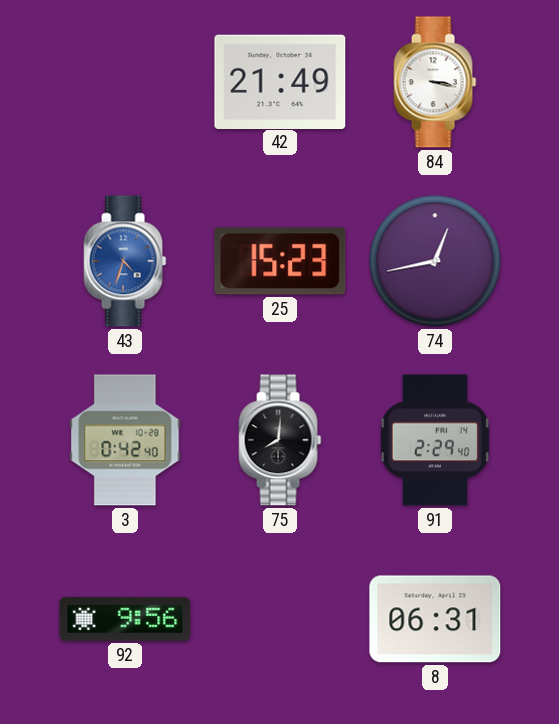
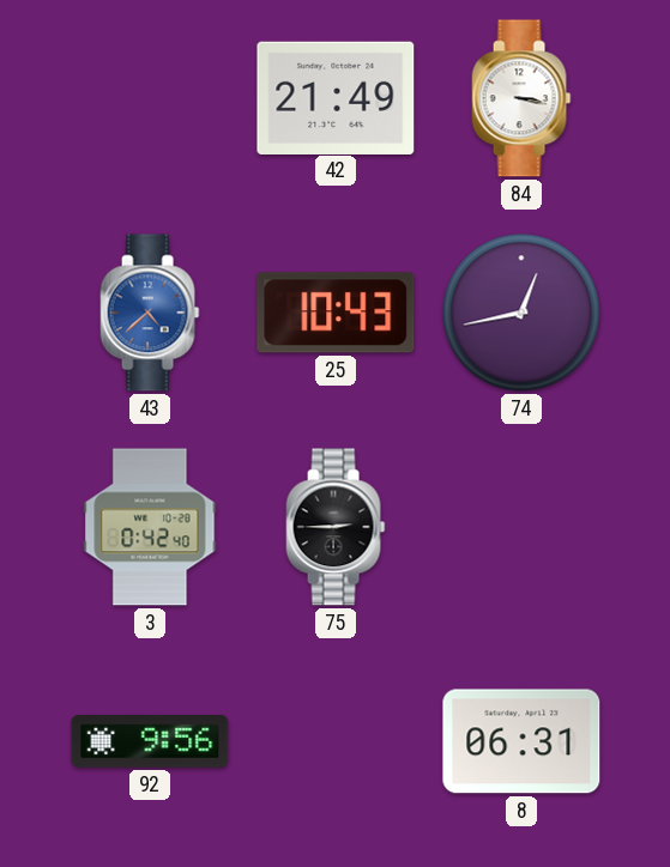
43: 4:33 -> 4:38
25: 15:23 -> 10:43
75: 8:01 -> 2:45
91: 2:29 -> none
